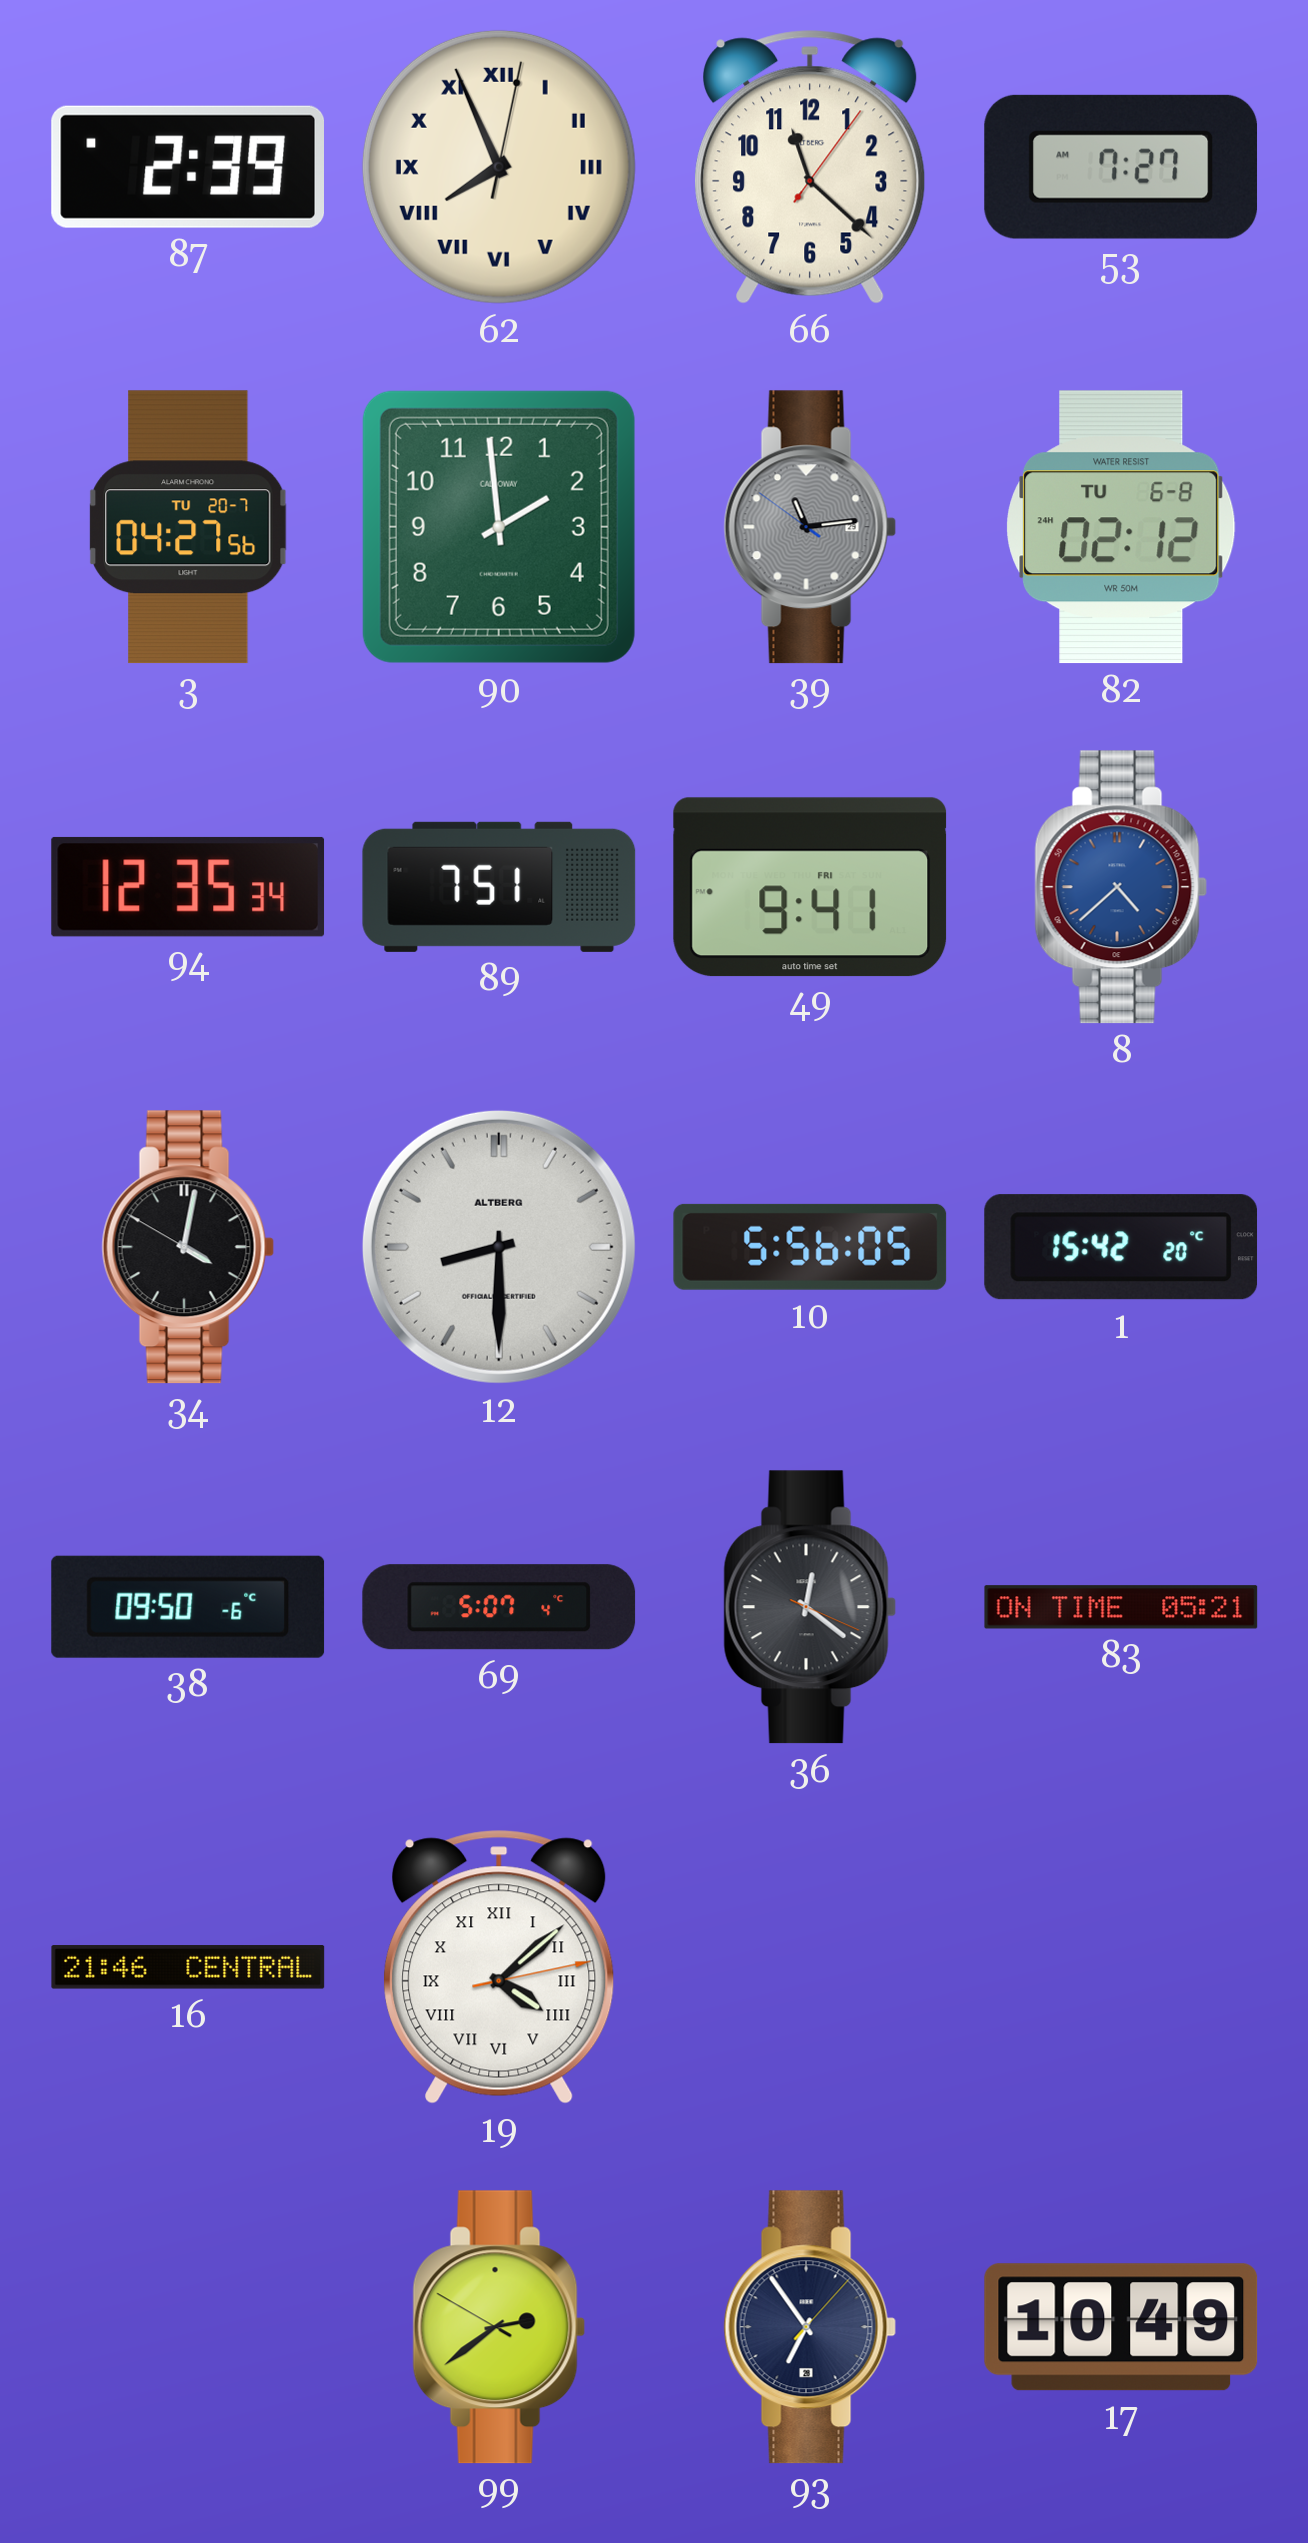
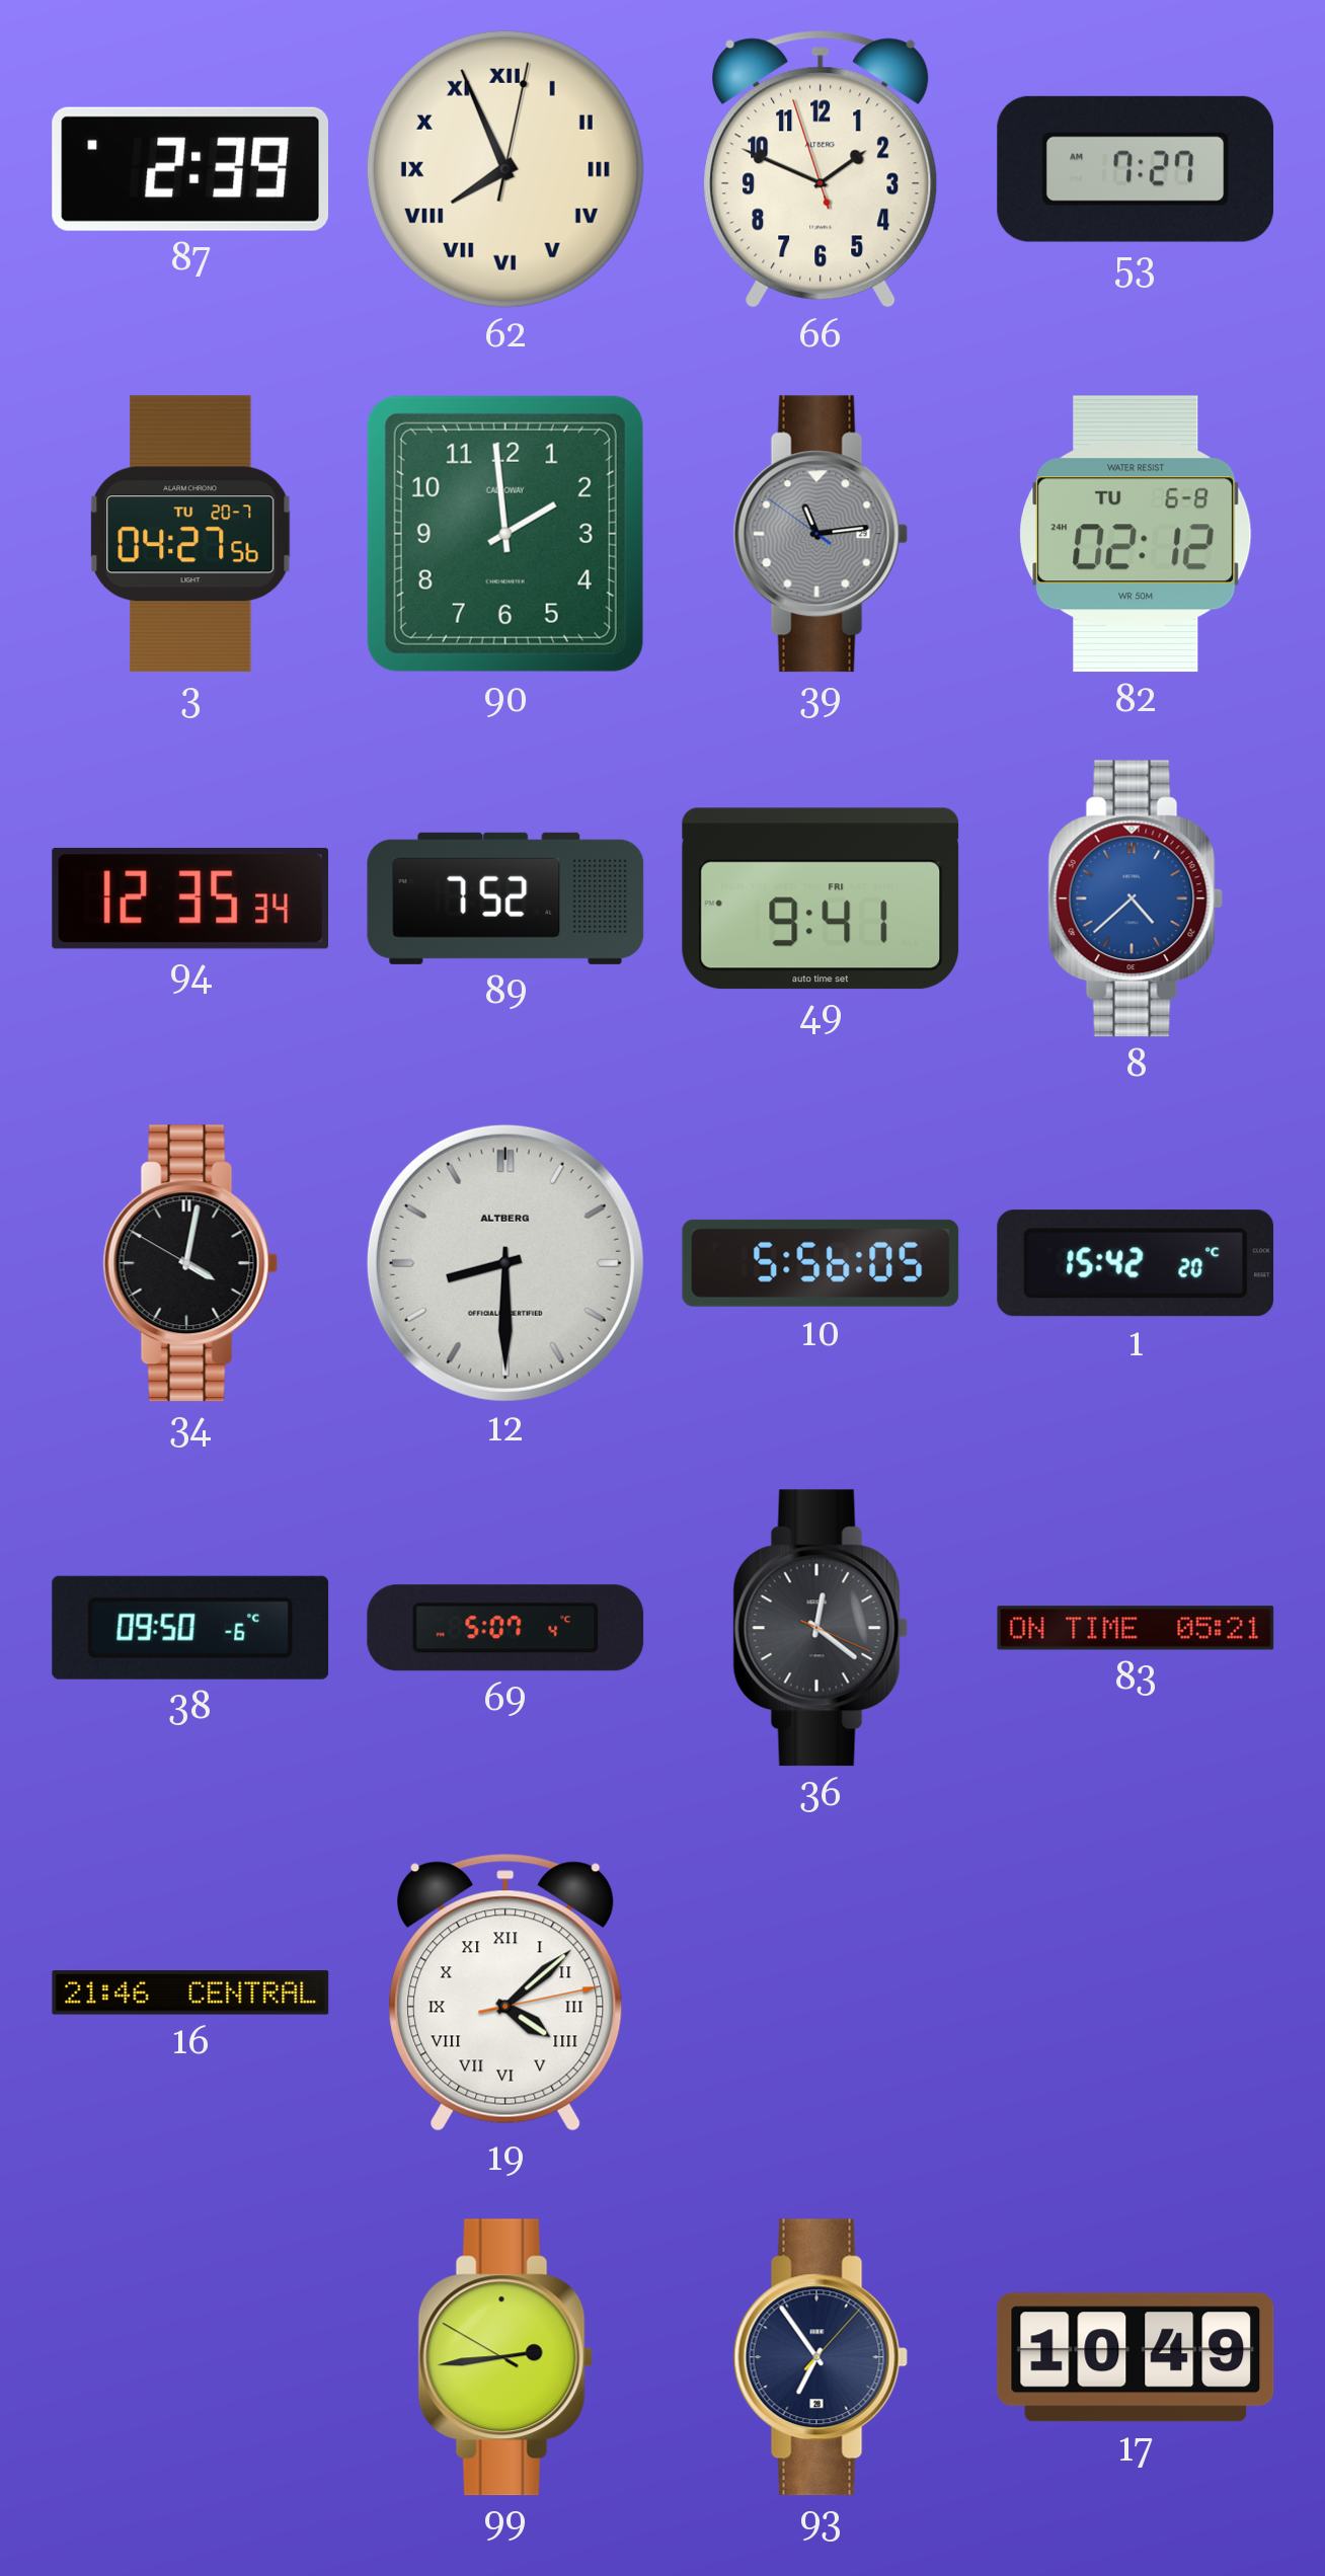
66: 11:22 -> 1:48
89: 7:51 -> 7:52
99: 2:38 -> 2:43
